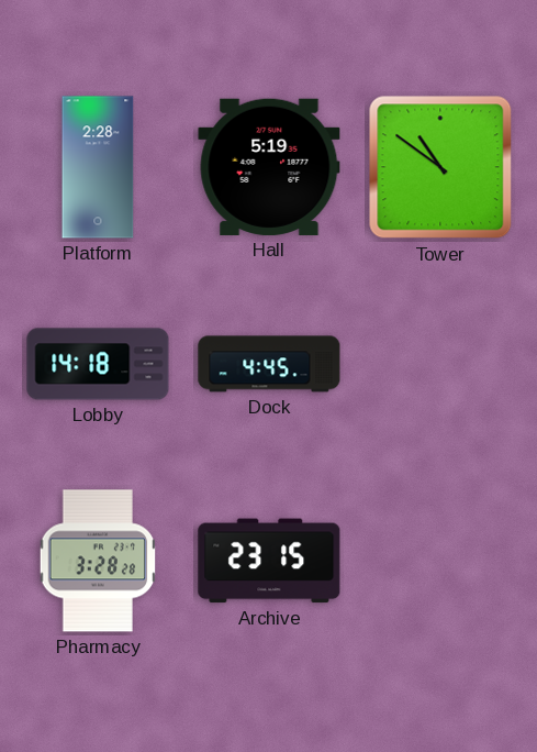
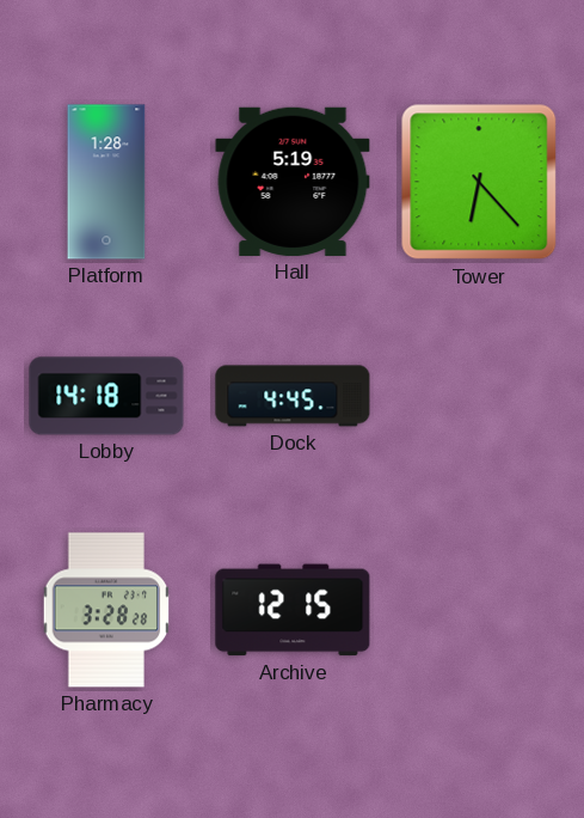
Platform: 2:28 -> 1:28
Tower: 10:51 -> 6:23
Archive: 23:15 -> 12:15
